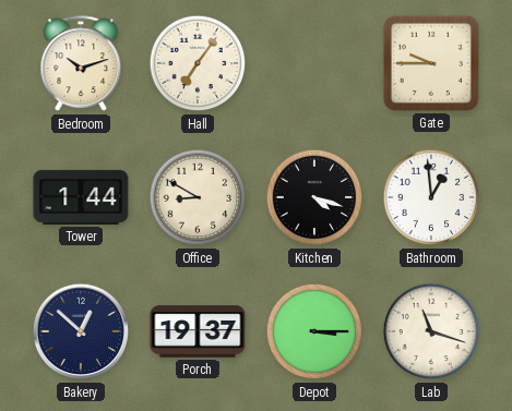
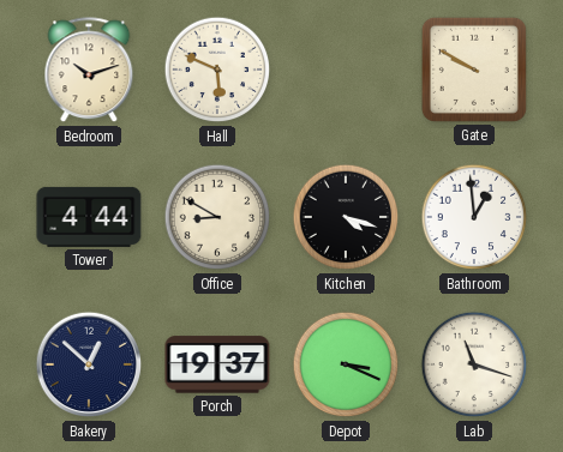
Hall: 7:06 -> 5:49
Gate: 9:45 -> 9:50
Tower: 1:44 -> 4:44
Depot: 3:15 -> 3:19
